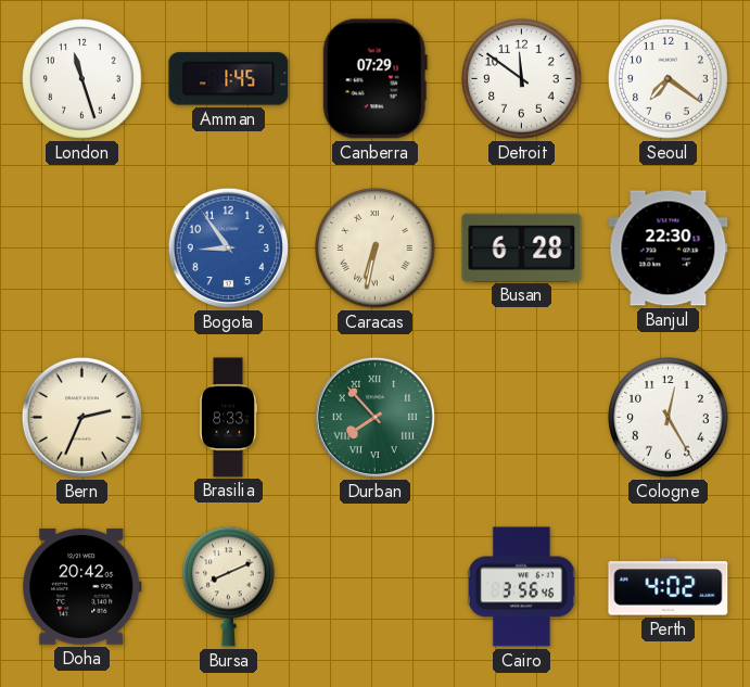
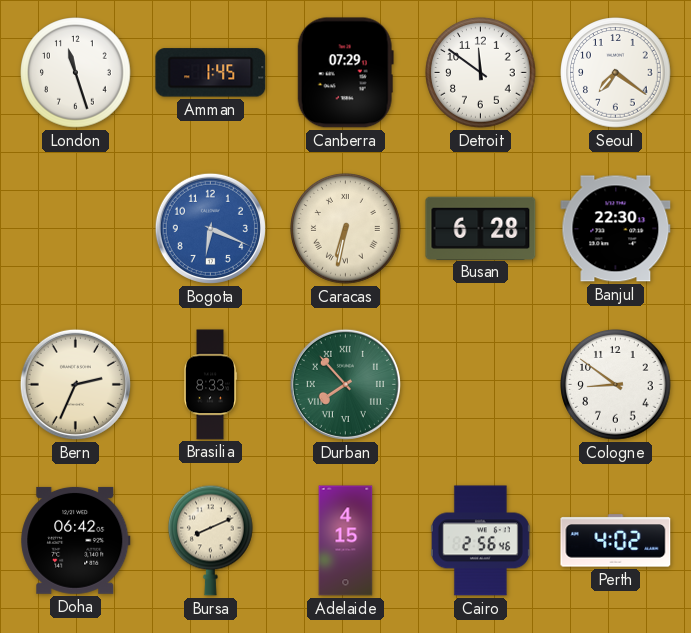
Bogota: 8:54 -> 6:19
Cologne: 12:25 -> 8:51
Doha: 20:42 -> 06:42
Adelaide: none -> 4:15
Cairo: 3:56 -> 2:56
